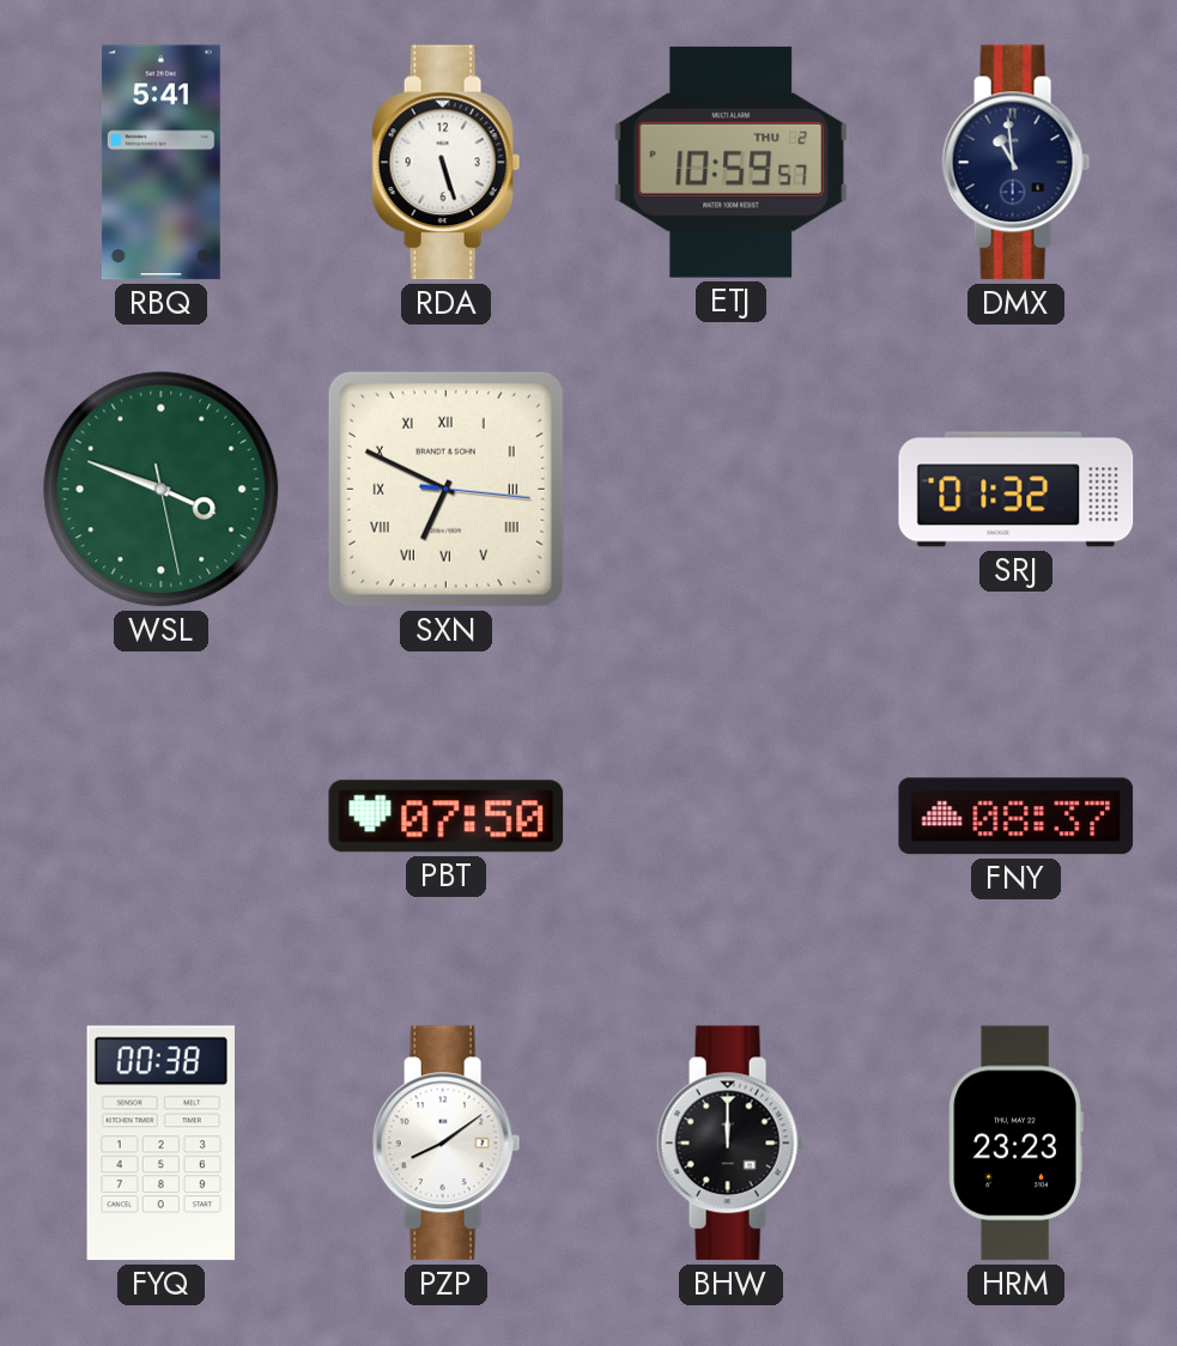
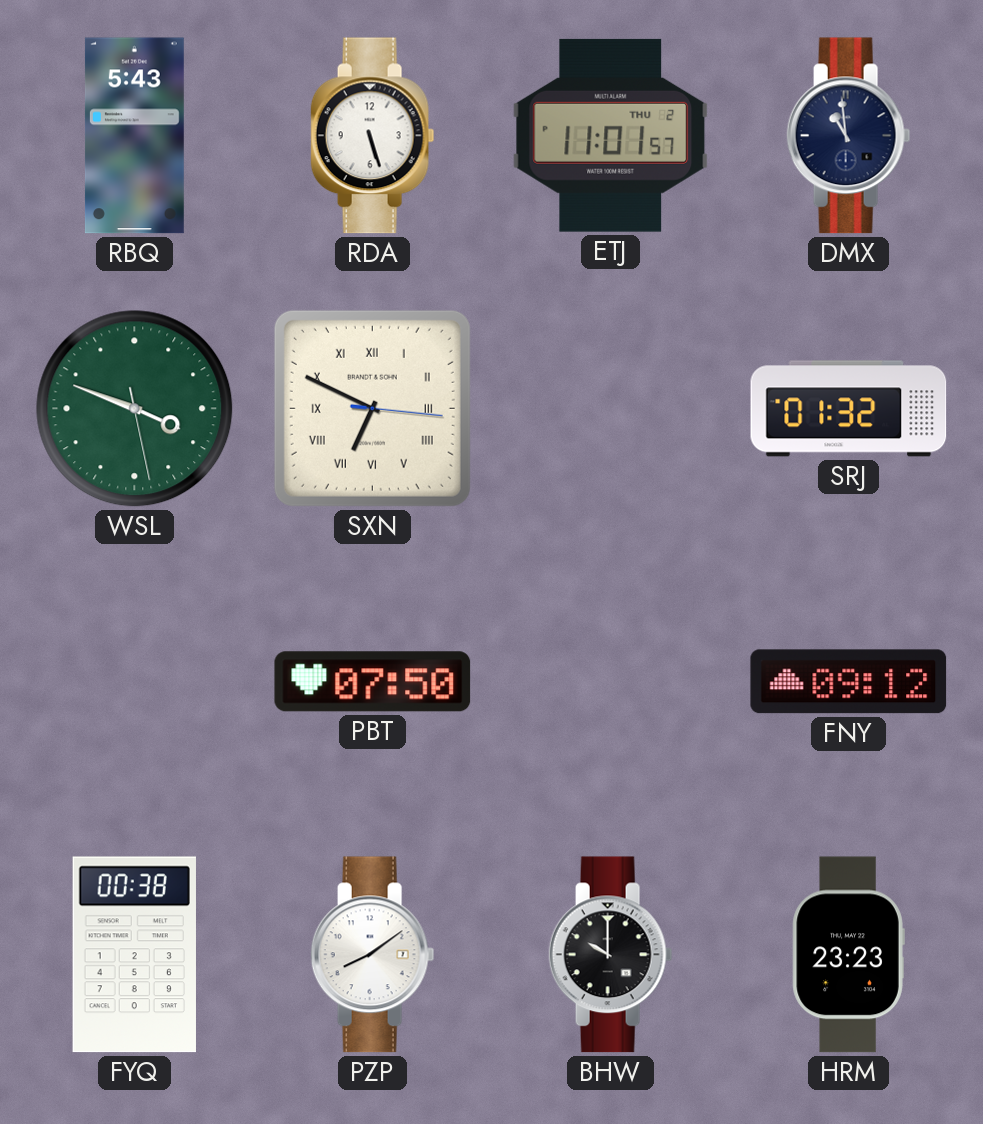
RBQ: 5:41 -> 5:43
ETJ: 10:59 -> 11:01
FNY: 08:37 -> 09:12
BHW: 12:00 -> 10:00
